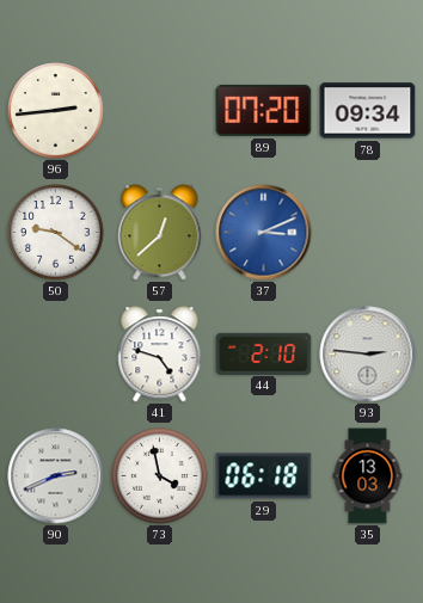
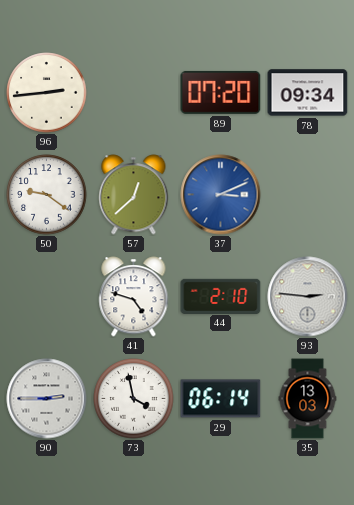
90: 2:41 -> 2:45
29: 06:18 -> 06:14
